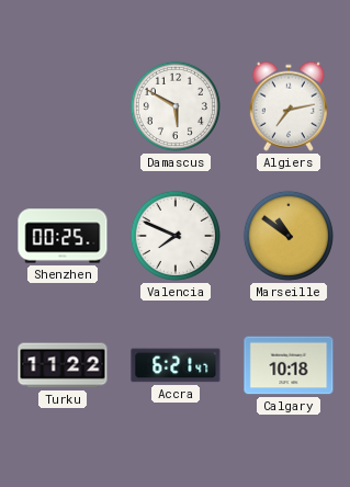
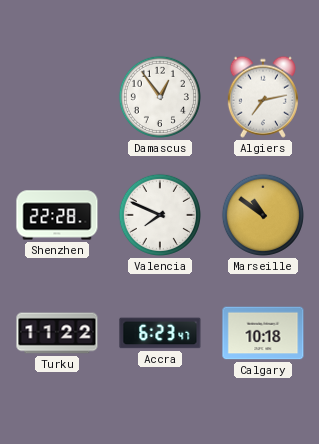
Damascus: 5:50 -> 12:54
Shenzhen: 00:25 -> 22:28
Accra: 6:21 -> 6:23
